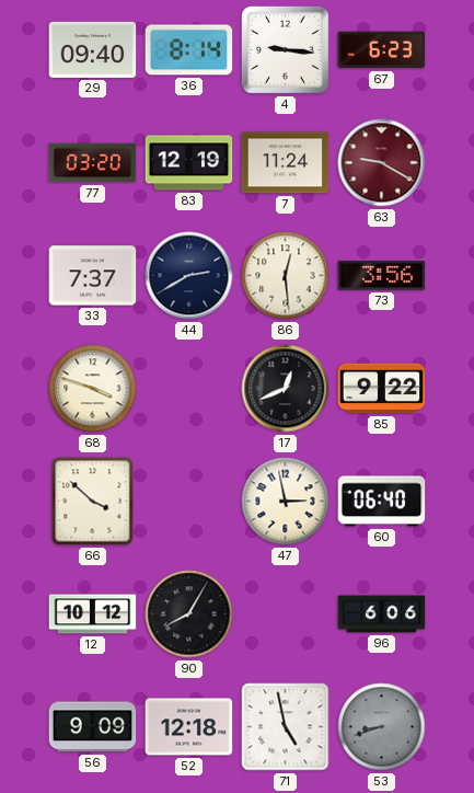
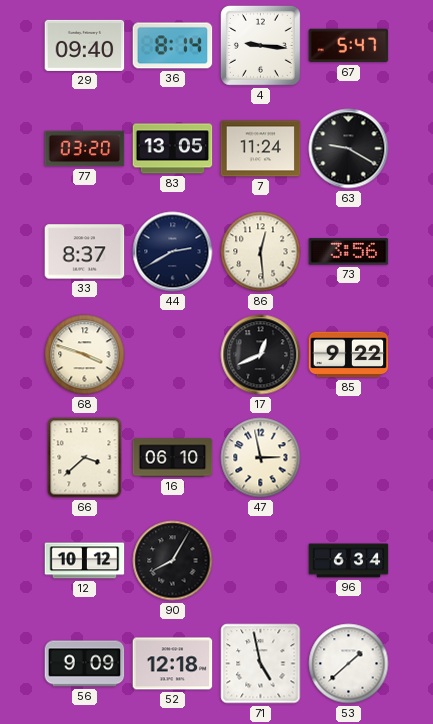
67: 6:23 -> 5:47
83: 12:19 -> 13:05
63 dial: burgundy -> black
33: 7:37 -> 8:37
66: 3:52 -> 3:38
16: none -> 06:10
60: 06:40 -> none
96: 6:06 -> 6:34
53: 8:42 -> 1:38
53 dial: grey -> white
